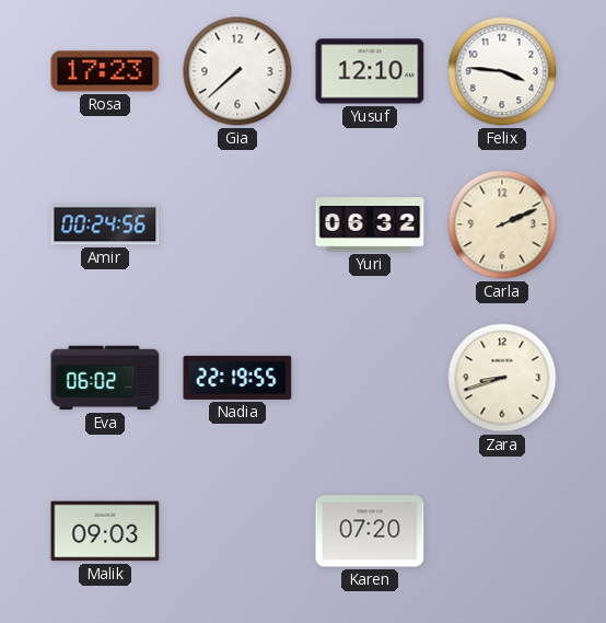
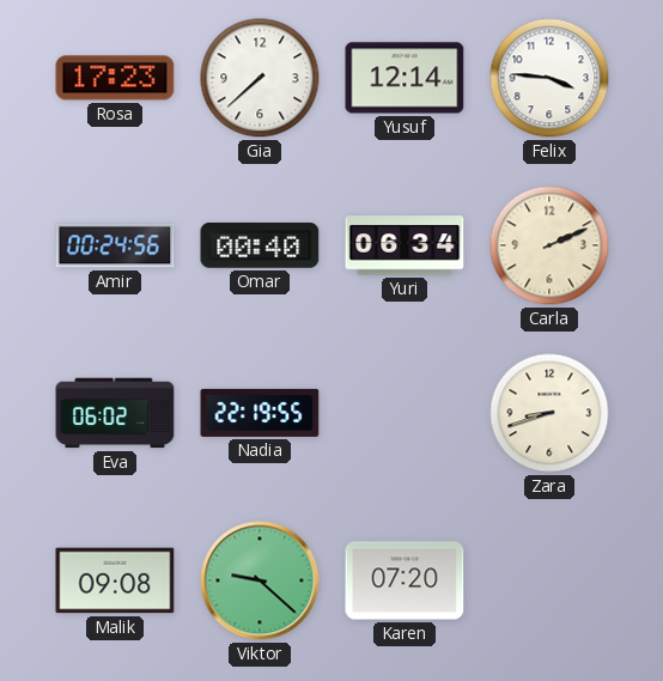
Yusuf: 12:10 -> 12:14
Omar: none -> 00:40
Yuri: 06:32 -> 06:34
Malik: 09:03 -> 09:08
Viktor: none -> 9:22
